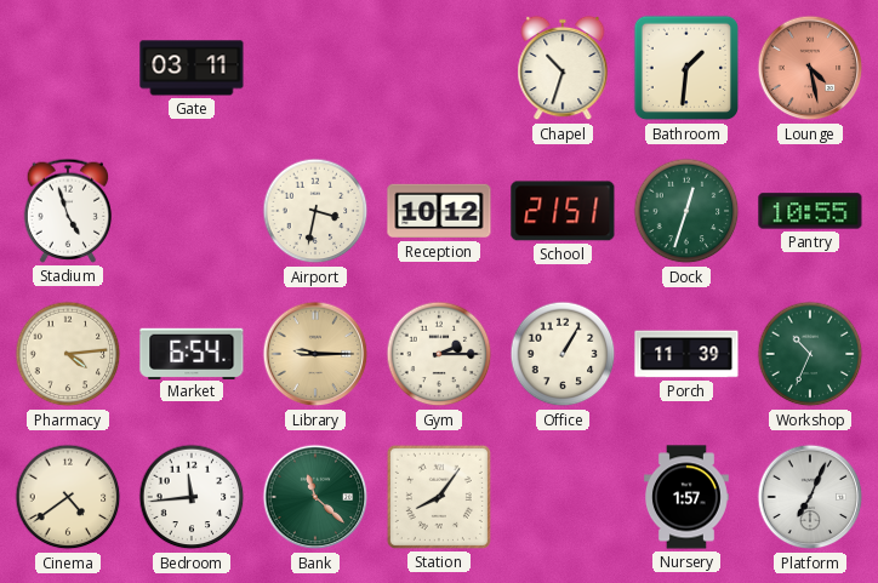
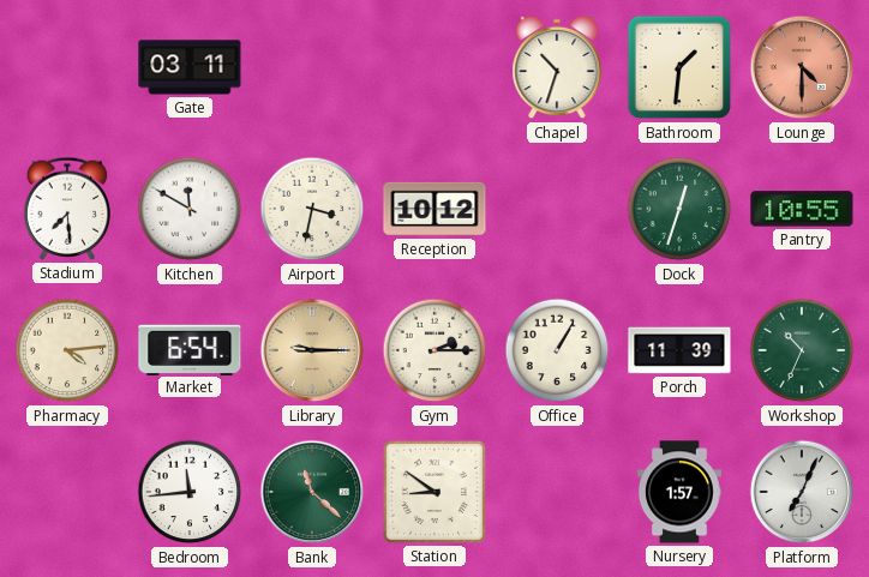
Lounge: 4:28 -> 4:30
Stadium: 4:57 -> 7:29
Kitchen: none -> 11:50
School: 21:51 -> none
Cinema: 4:39 -> none
Station: 8:06 -> 8:51
